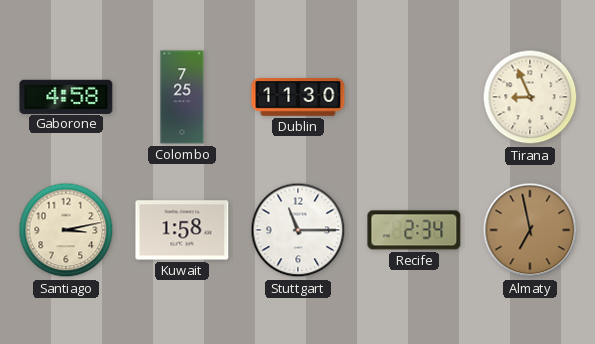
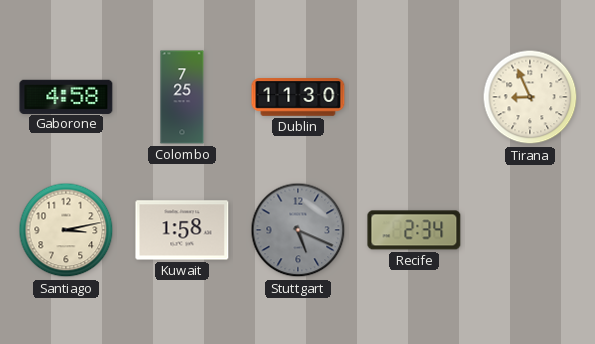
Stuttgart: 11:15 -> 5:19
Stuttgart dial: white -> grey
Almaty: 6:58 -> none
